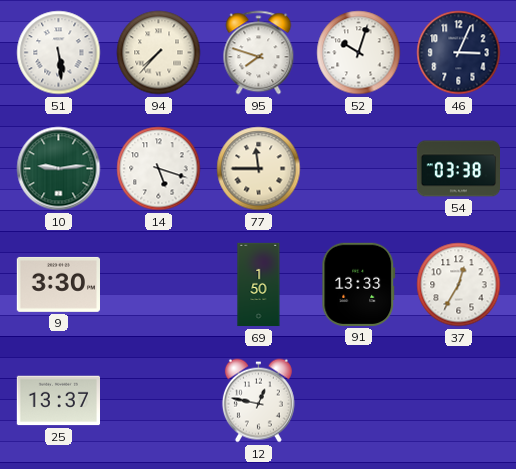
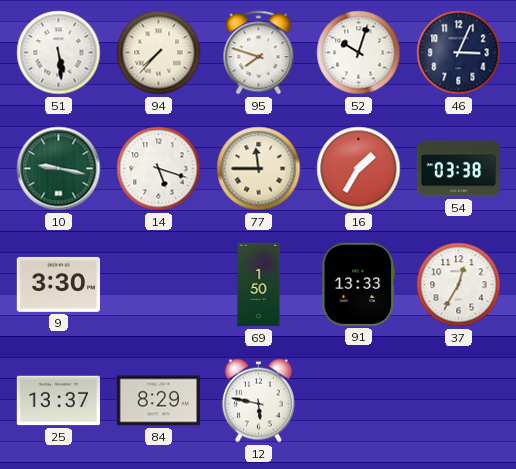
10: 9:14 -> 9:17
16: none -> 1:35
84: none -> 8:29
12: 12:47 -> 5:47
